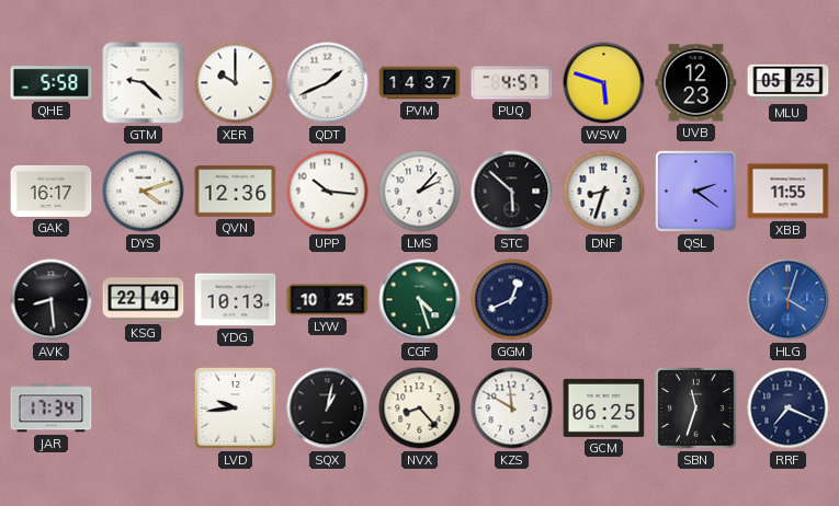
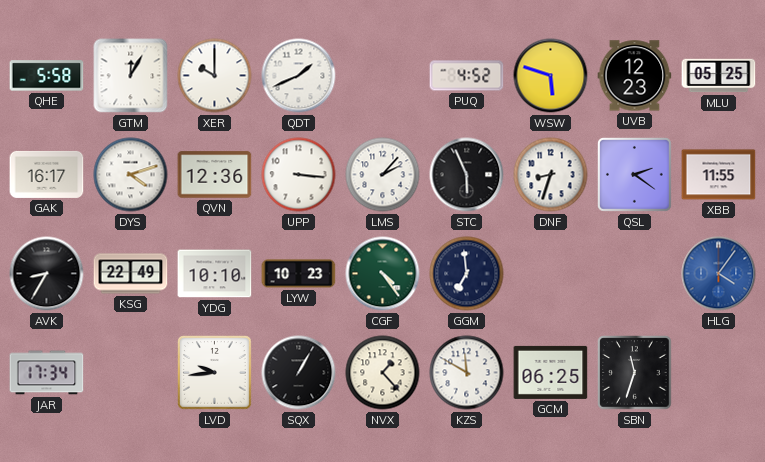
GTM: 9:22 -> 12:05
PVM: 14:37 -> none
PUQ: 4:57 -> 4:52
UPP: 10:16 -> 3:16
STC: 5:52 -> 5:56
AVK: 8:29 -> 8:35
YDG: 10:13 -> 10:10
LYW: 10:25 -> 10:23
CGF: 4:27 -> 4:24
GGM: 12:41 -> 6:59
HLG: 4:03 -> 4:06
SQX: 1:02 -> 1:05
NVX: 8:23 -> 1:23
RRF: 7:19 -> none
